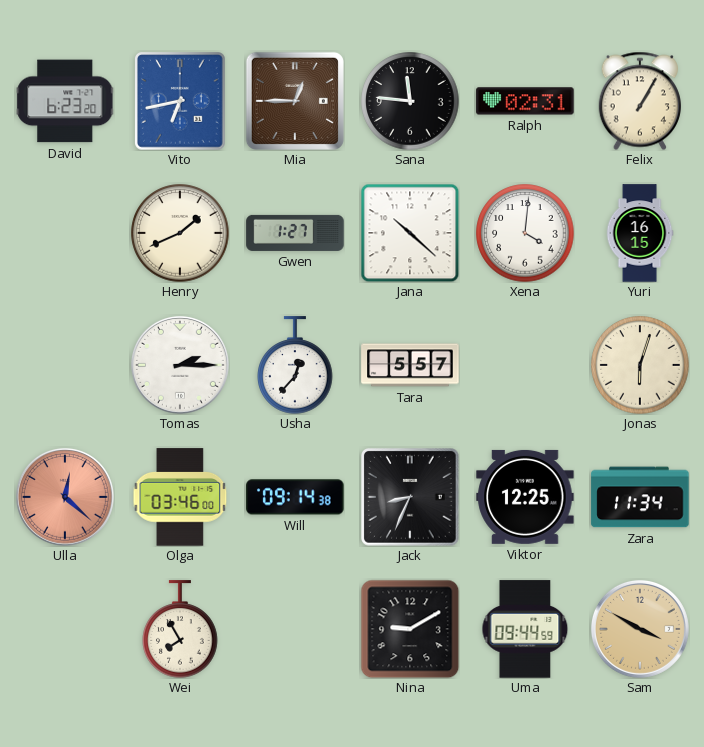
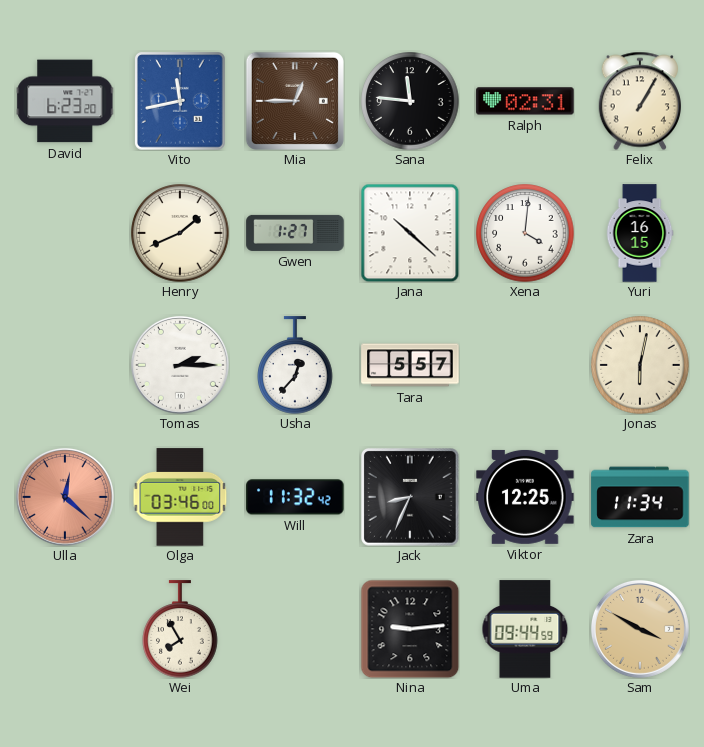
Vito: 6:43 -> 11:43
Jonas: 6:03 -> 6:02
Will: 09:14 -> 11:32
Nina: 9:10 -> 9:14
